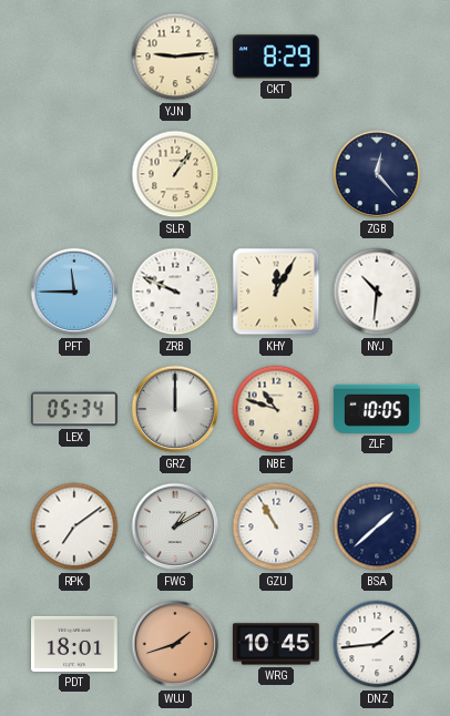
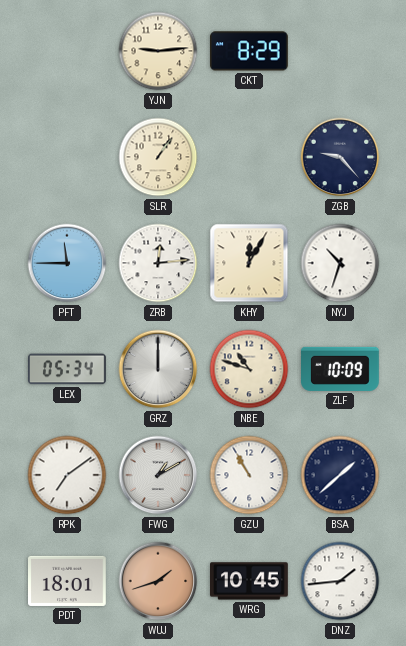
ZGB: 12:23 -> 9:23
ZRB: 9:49 -> 12:14
NYJ: 10:31 -> 10:33
ZLF: 10:05 -> 10:09
